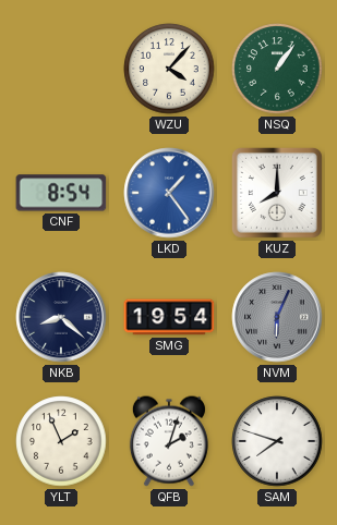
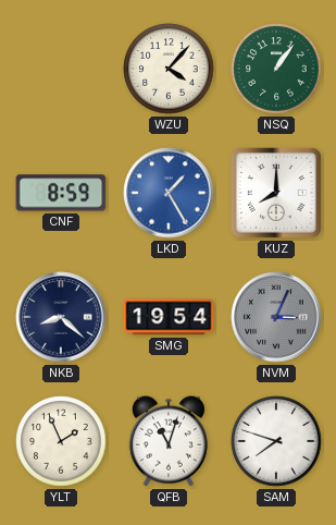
CNF: 8:54 -> 8:59
LKD: 1:24 -> 1:25
NVM: 6:04 -> 3:04
QFB: 2:03 -> 11:03
